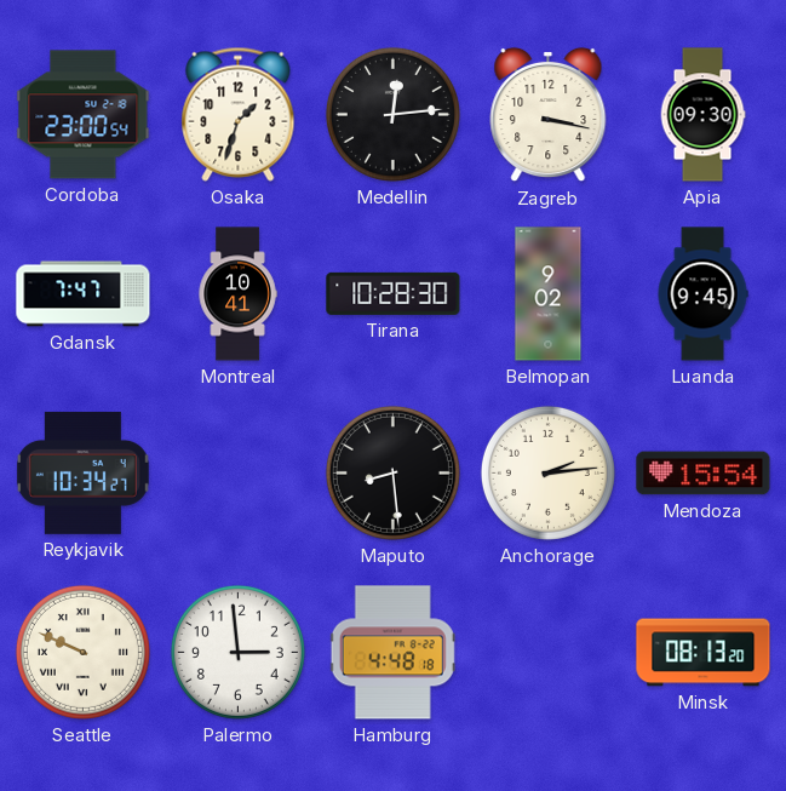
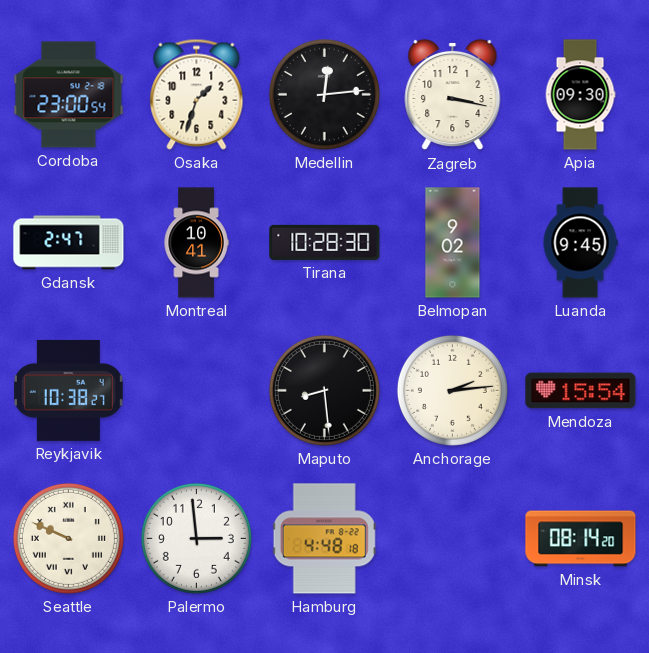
Gdansk: 7:47 -> 2:47
Reykjavik: 10:34 -> 10:38
Minsk: 08:13 -> 08:14
